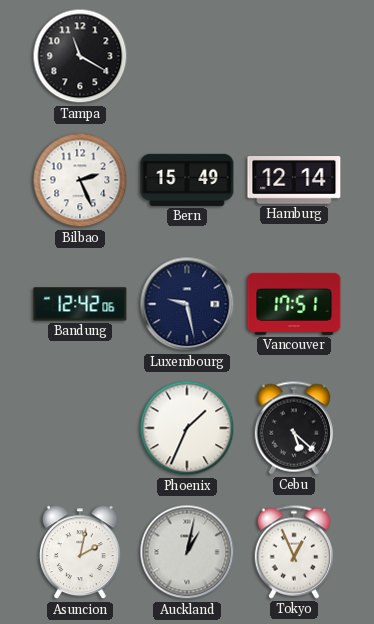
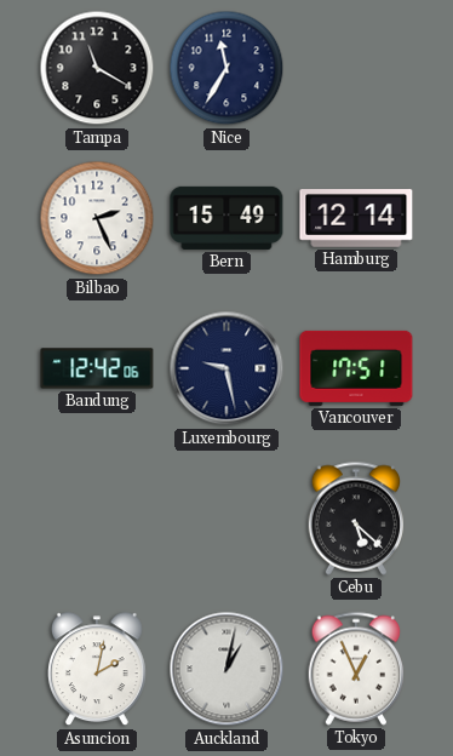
Nice: none -> 11:35
Phoenix: 1:34 -> none
